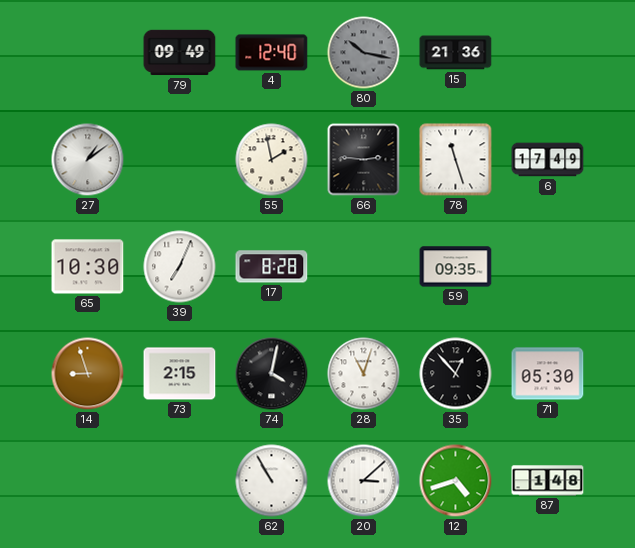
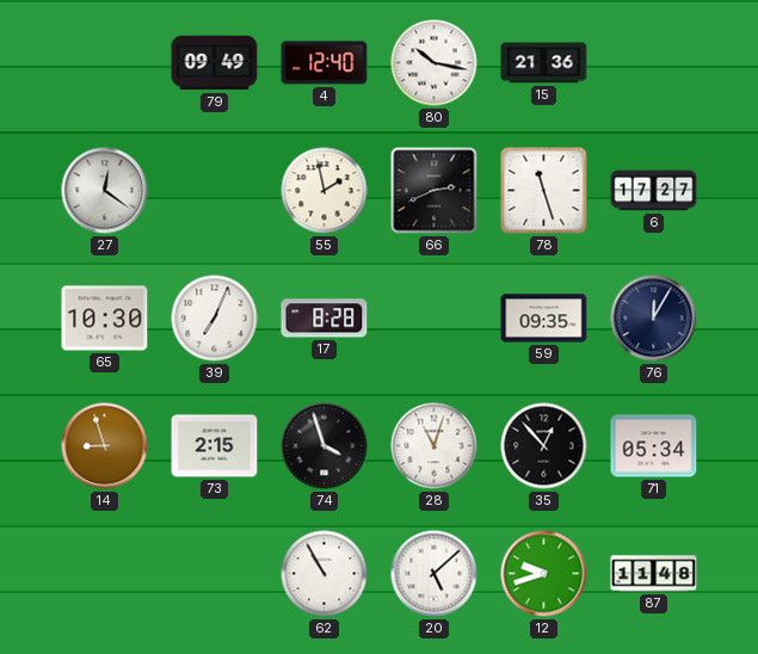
80 dial: grey -> white
27: 1:09 -> 12:21
66: 2:46 -> 2:41
6: 17:49 -> 17:27
76: none -> 12:05
74: 4:02 -> 3:57
71: 05:30 -> 05:34
20: 3:08 -> 5:08
12: 4:42 -> 9:42
87: 1:48 -> 11:48
